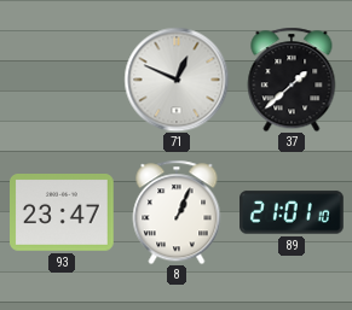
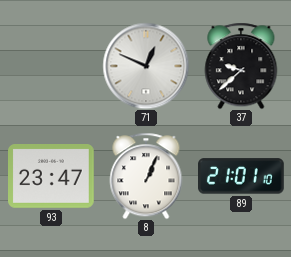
37: 1:38 -> 9:38
